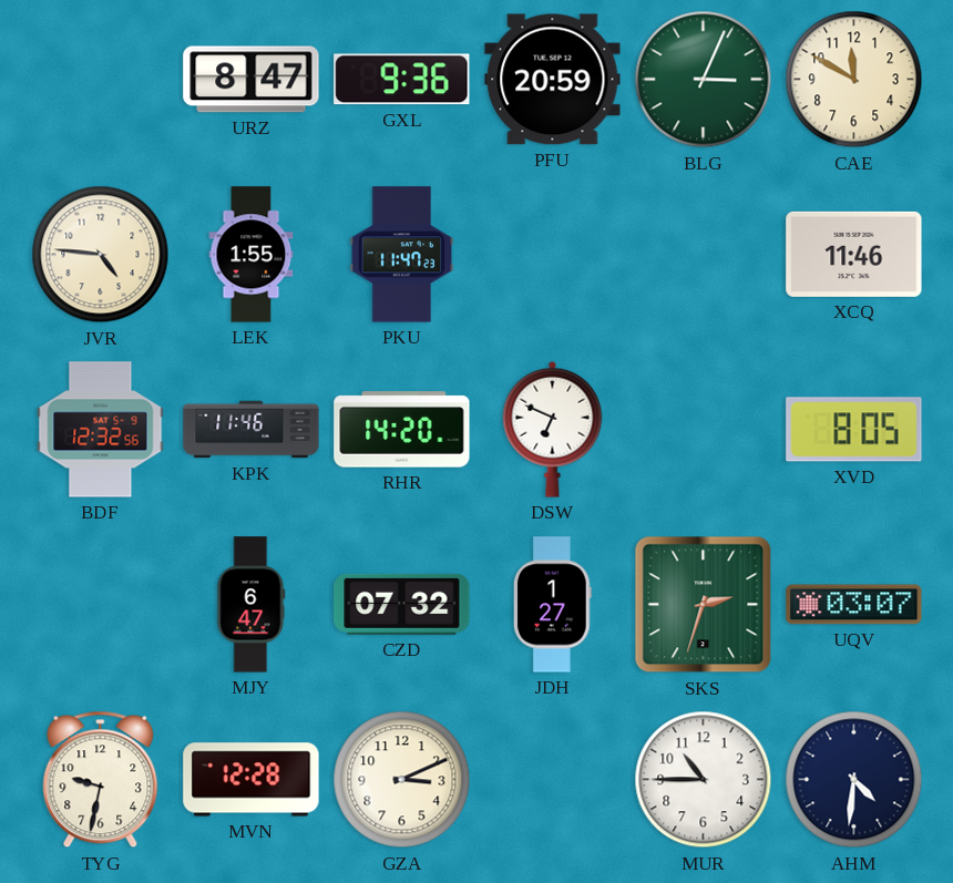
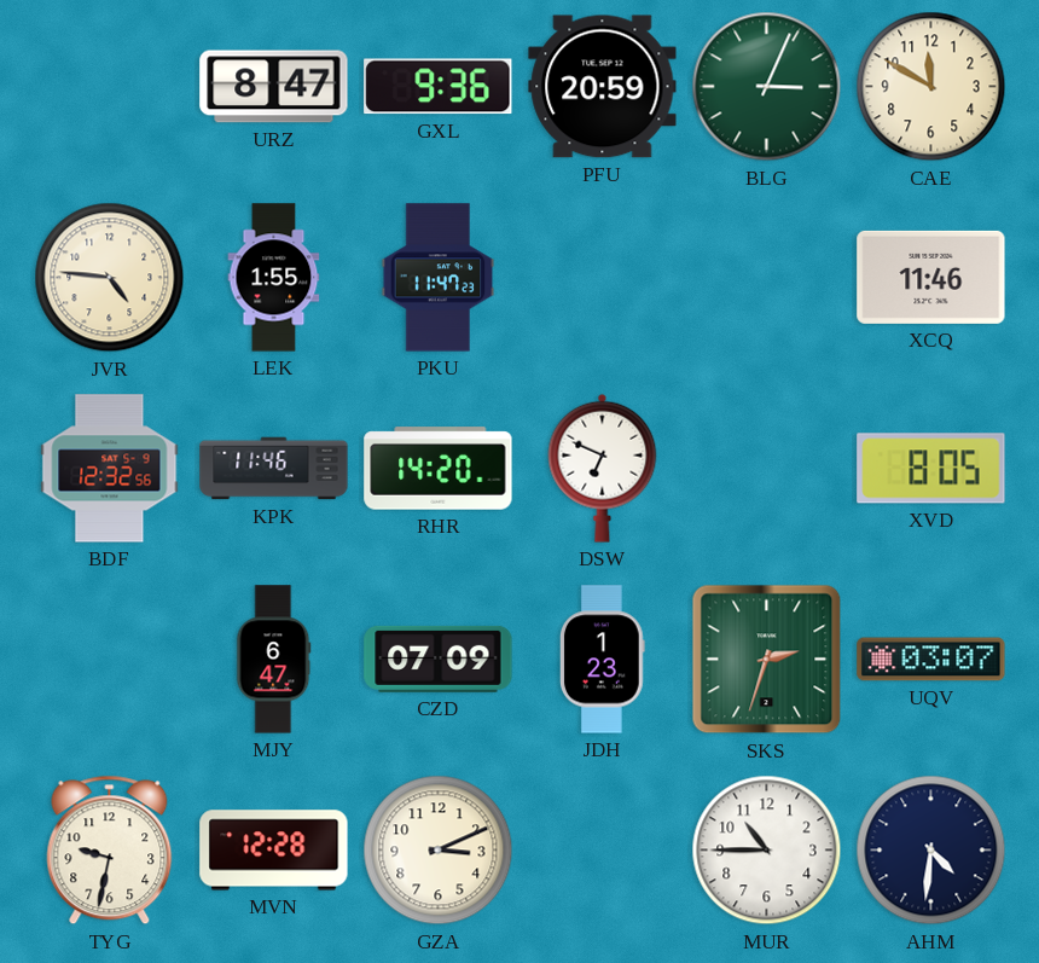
CZD: 07:32 -> 07:09
JDH: 1:27 -> 1:23
